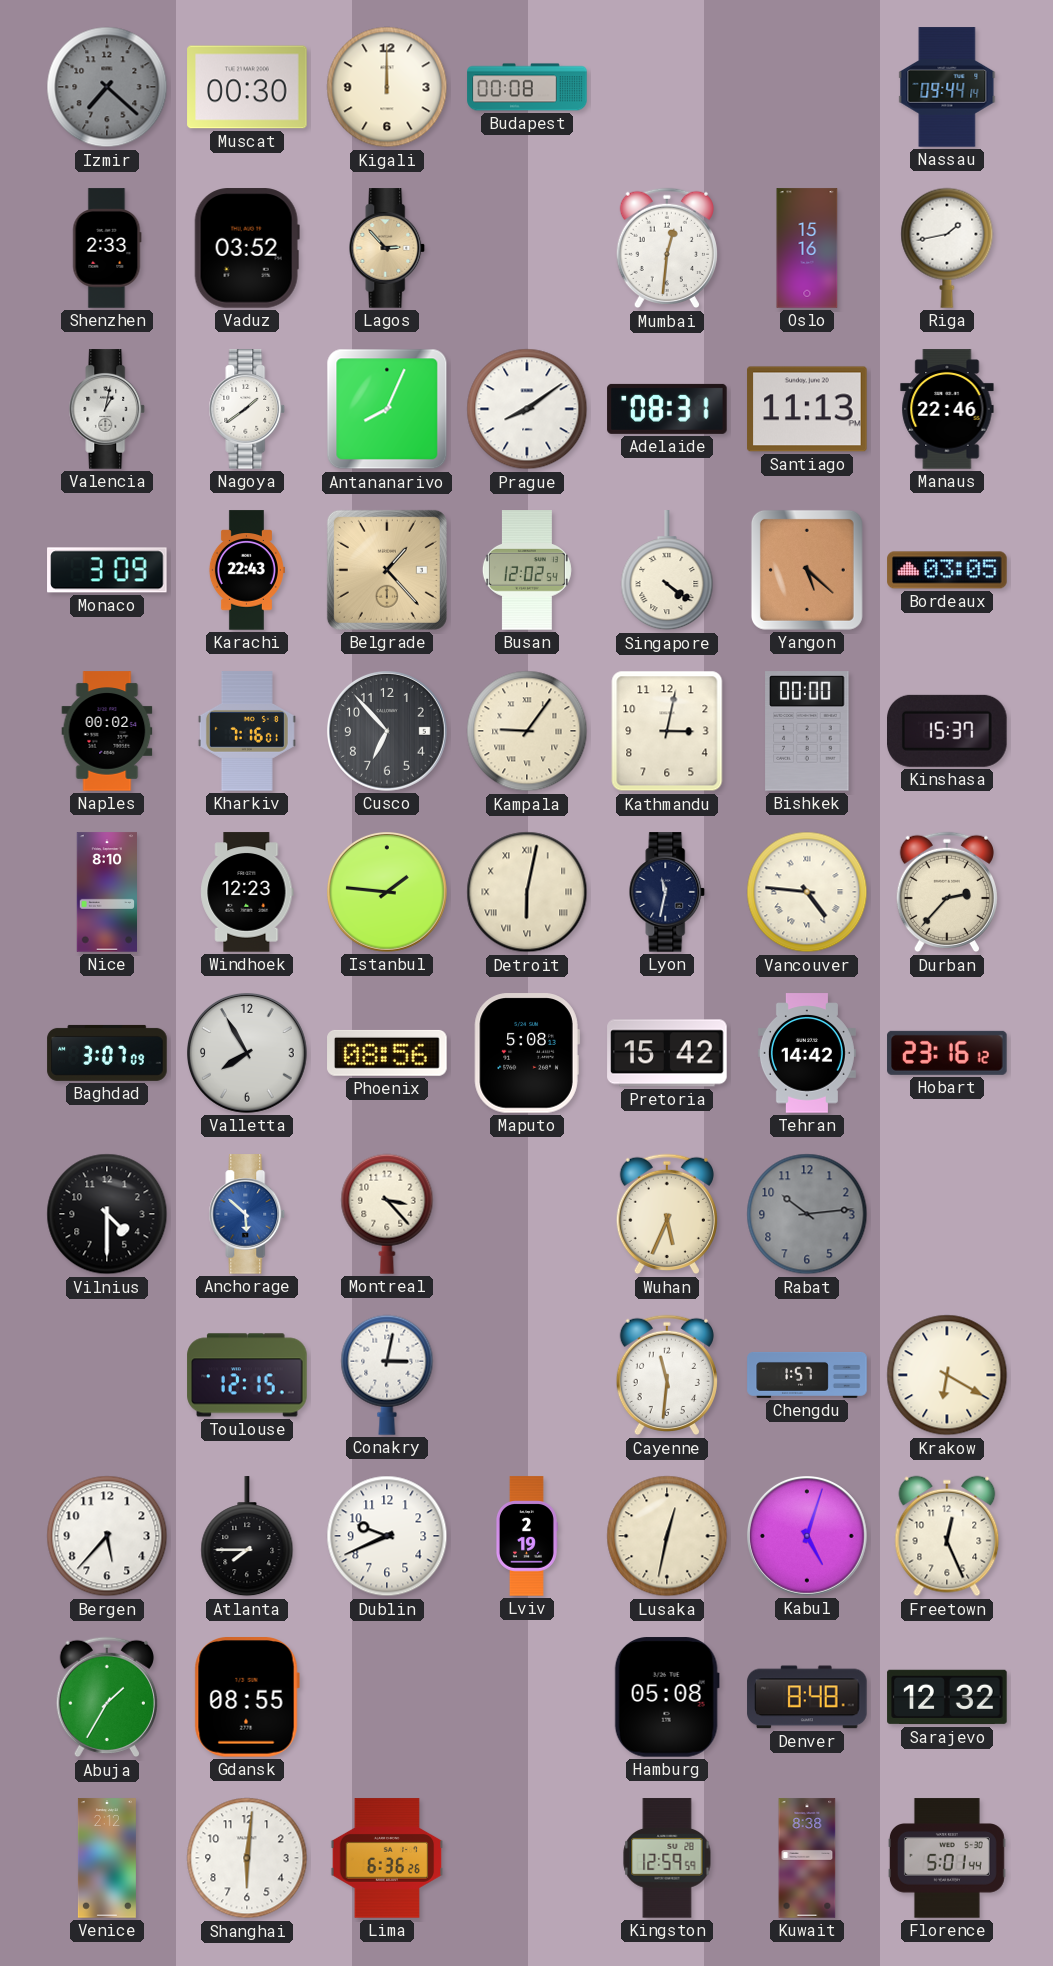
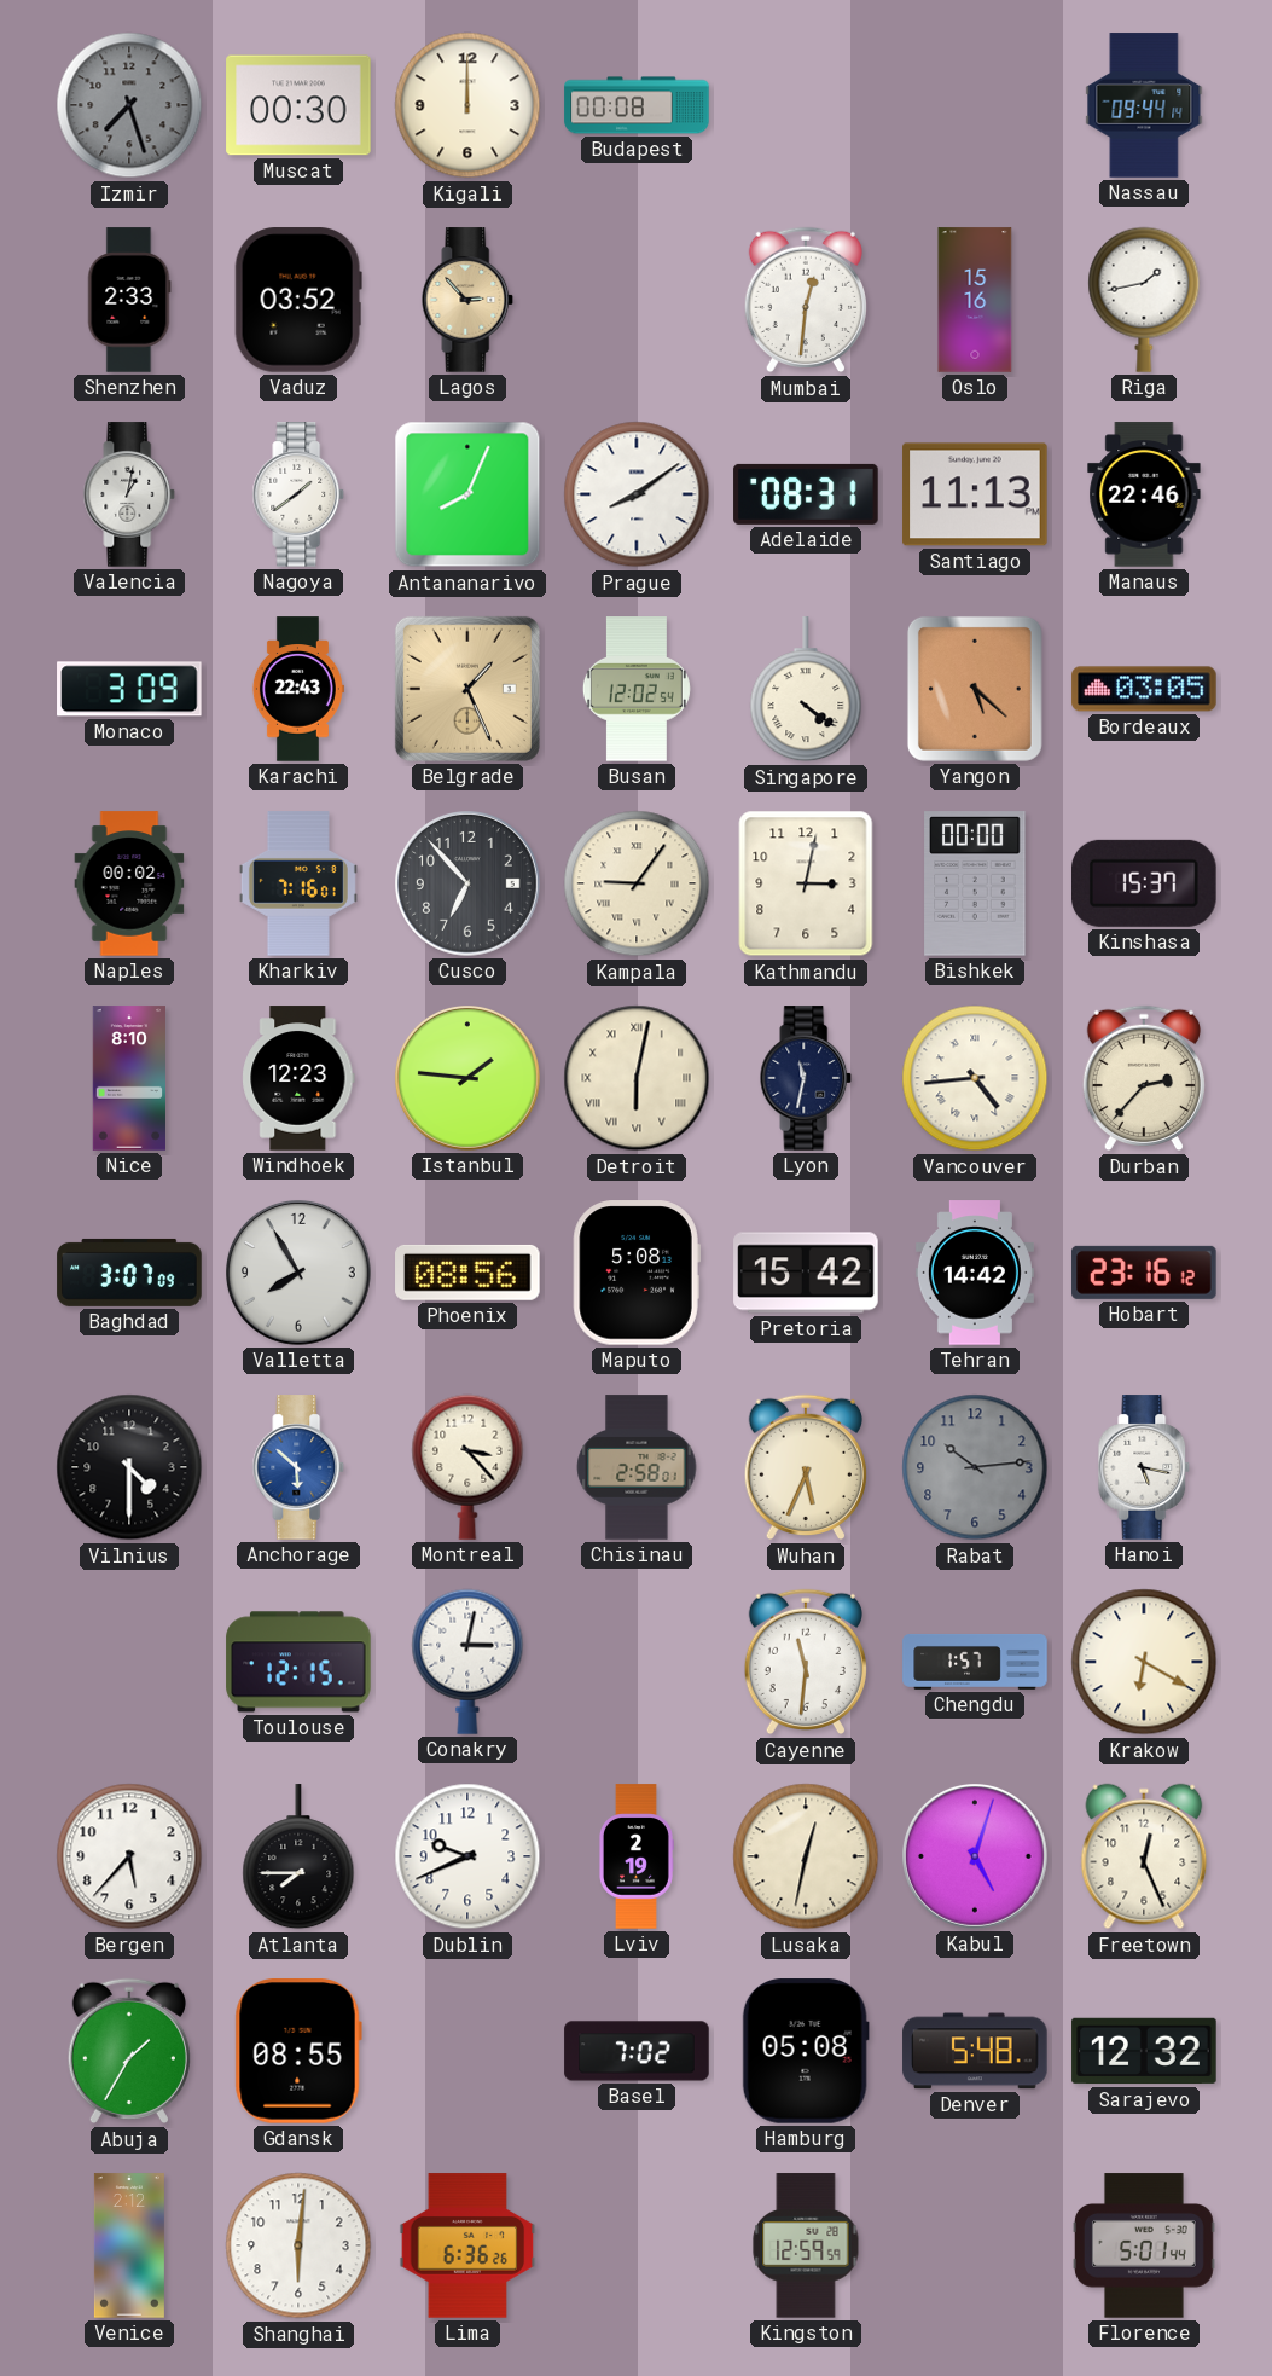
Izmir: 7:22 -> 7:27
Belgrade: 1:23 -> 1:26
Vancouver: 4:46 -> 4:44
Chisinau: none -> 2:58
Hanoi: none -> 5:17
Basel: none -> 7:02
Denver: 8:48 -> 5:48
Kuwait: 8:38 -> none
